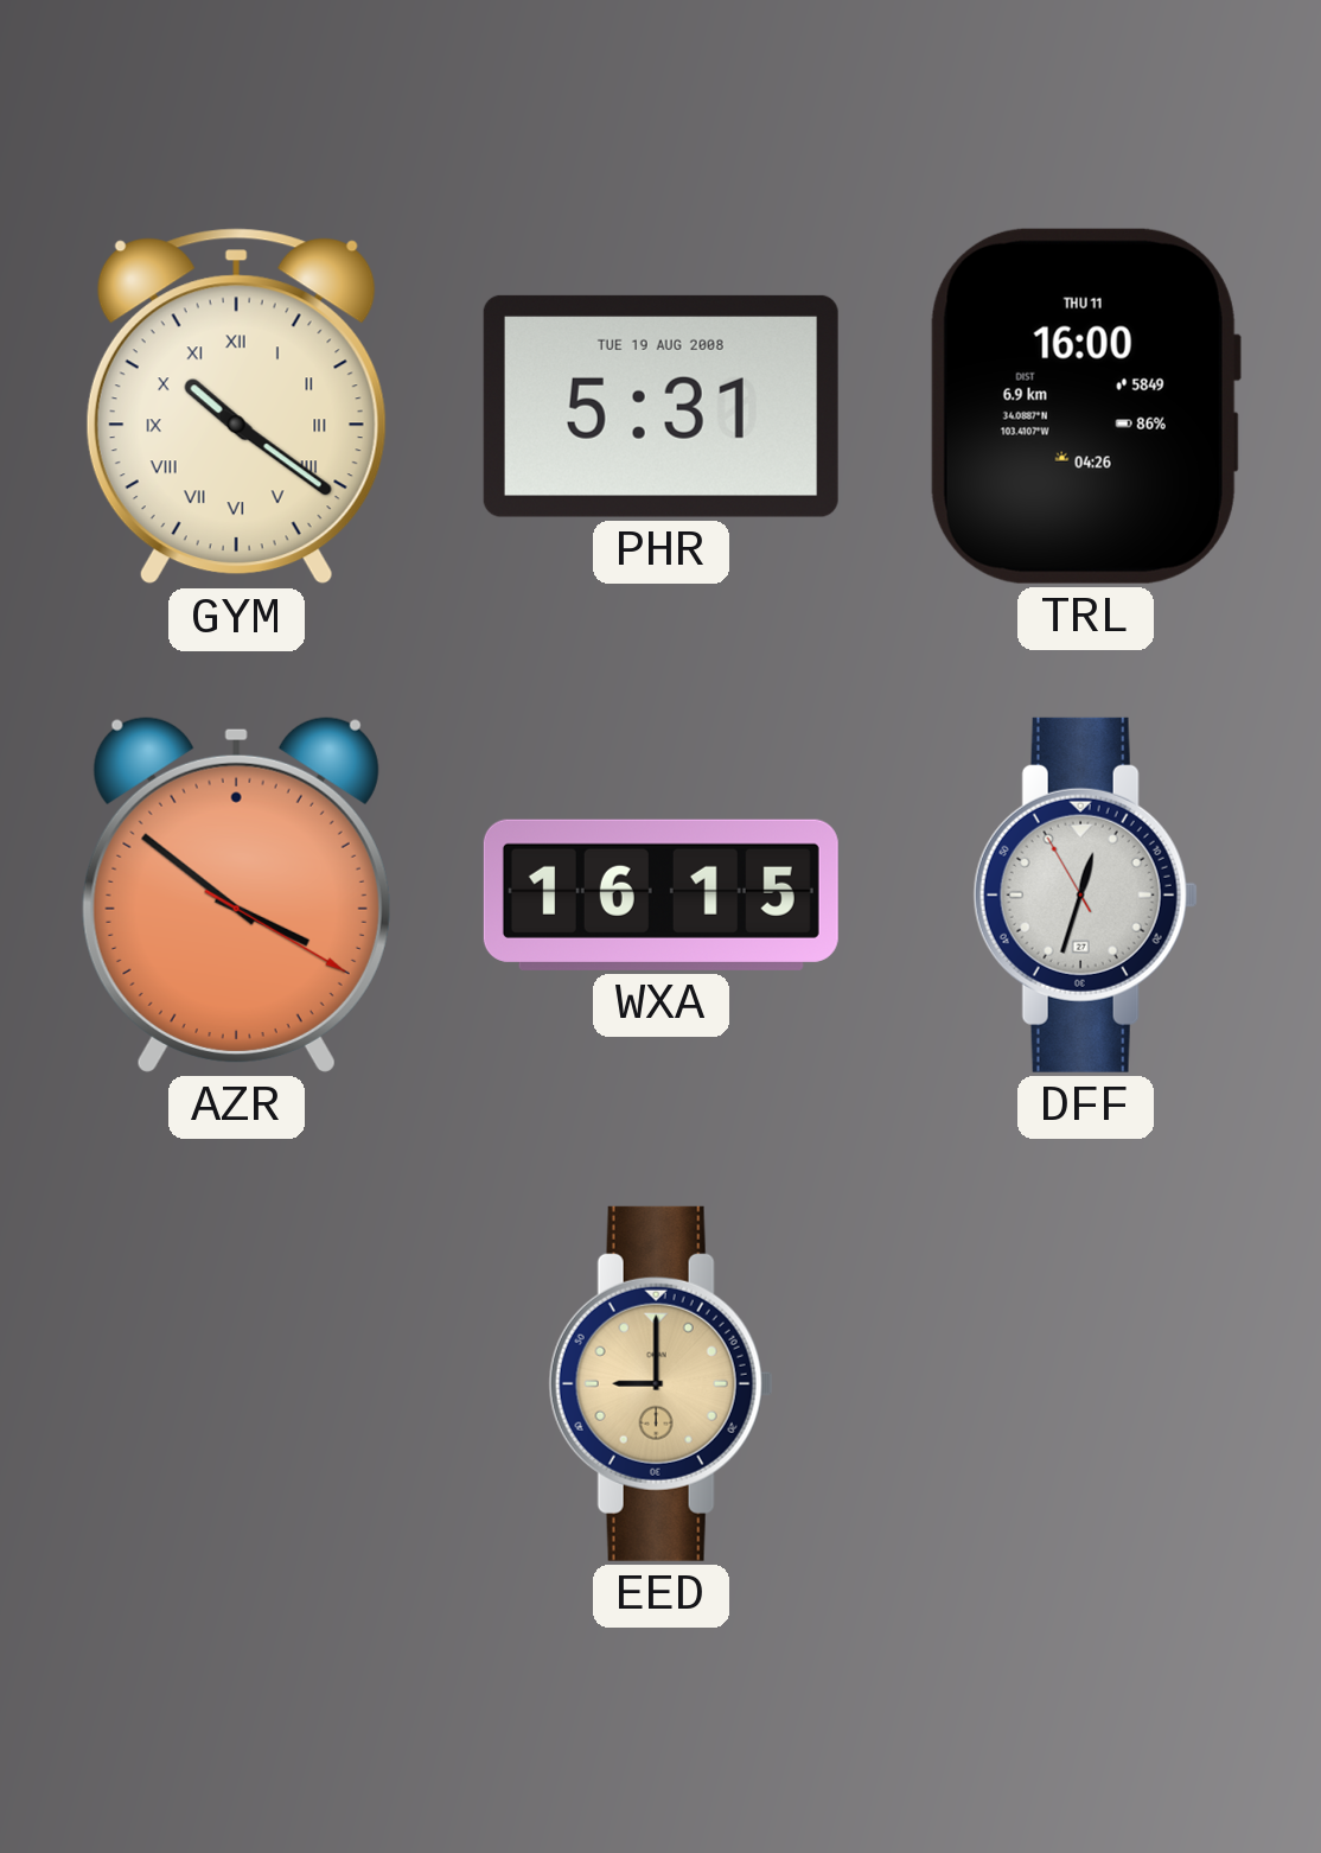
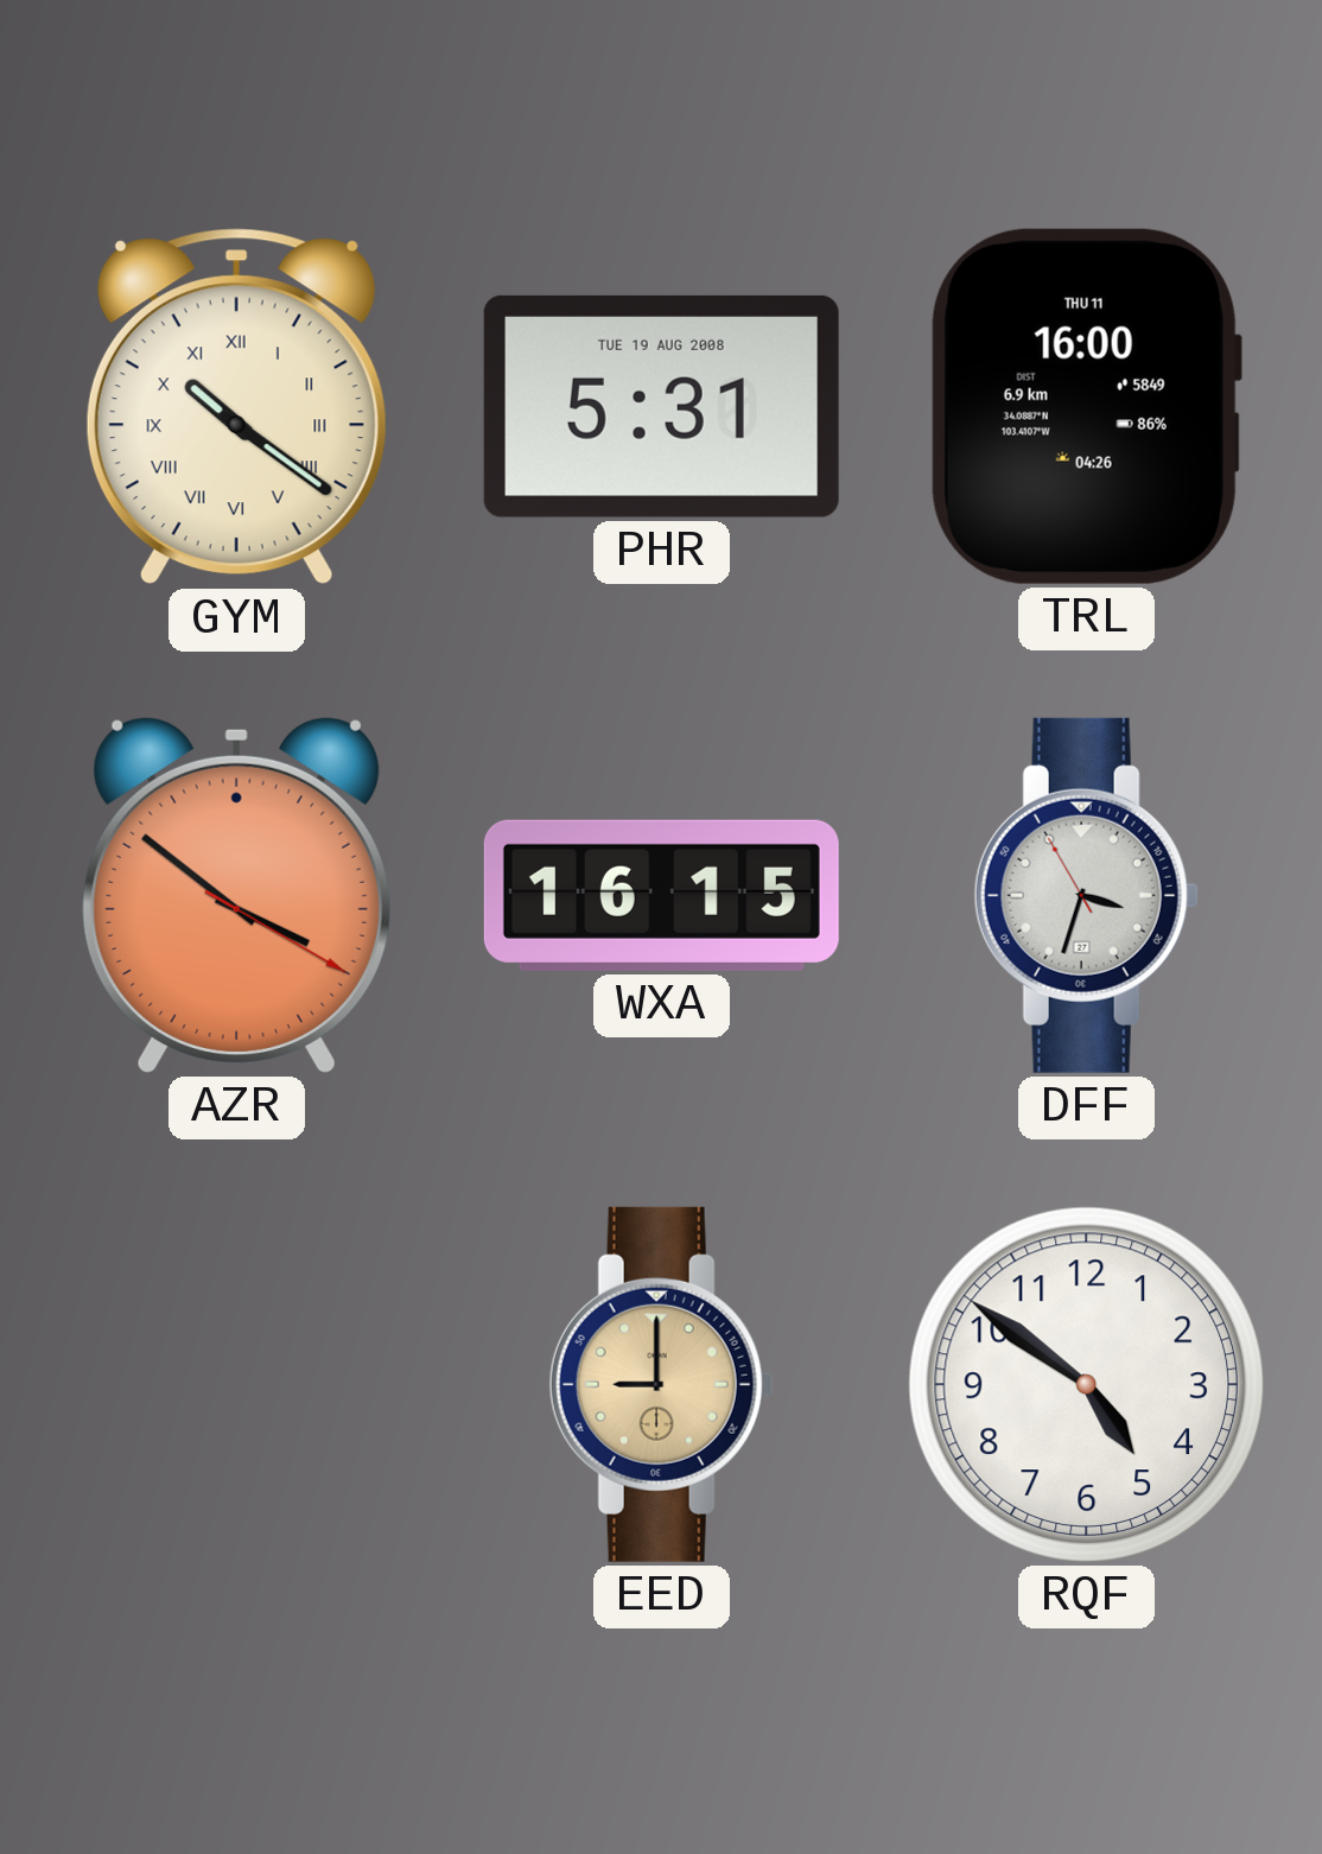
DFF: 12:32 -> 3:32
RQF: none -> 4:51
